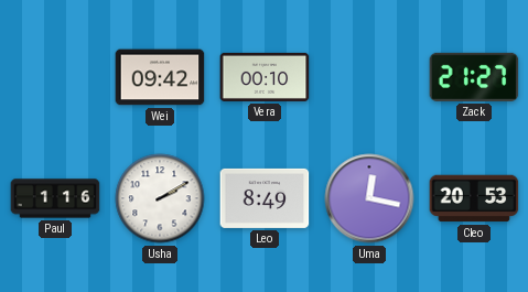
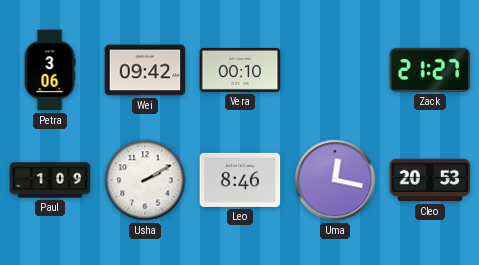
Petra: none -> 3:06
Paul: 1:16 -> 1:09
Leo: 8:49 -> 8:46
